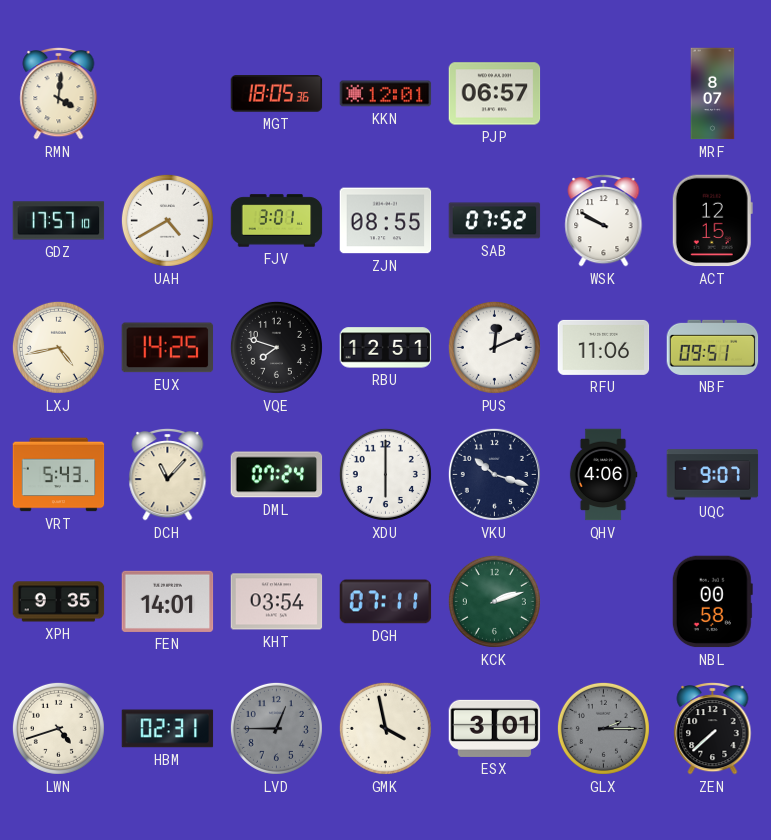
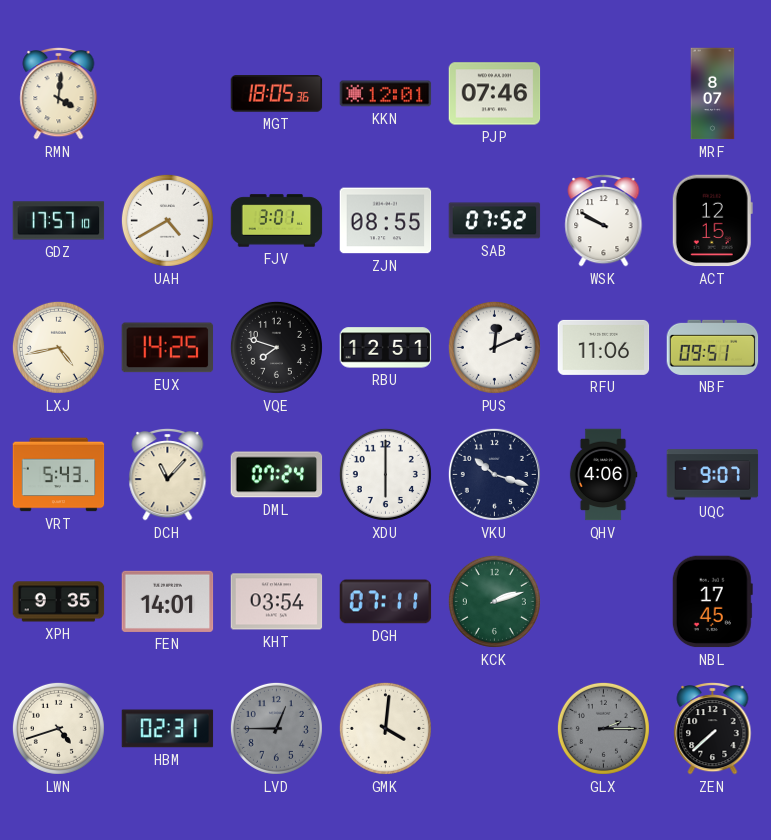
PJP: 06:57 -> 07:46
NBL: 00:58 -> 17:45
GMK: 3:58 -> 4:01
ESX: 3:01 -> none
